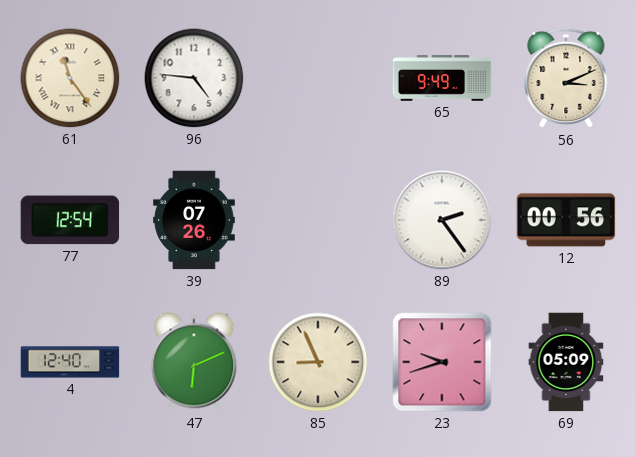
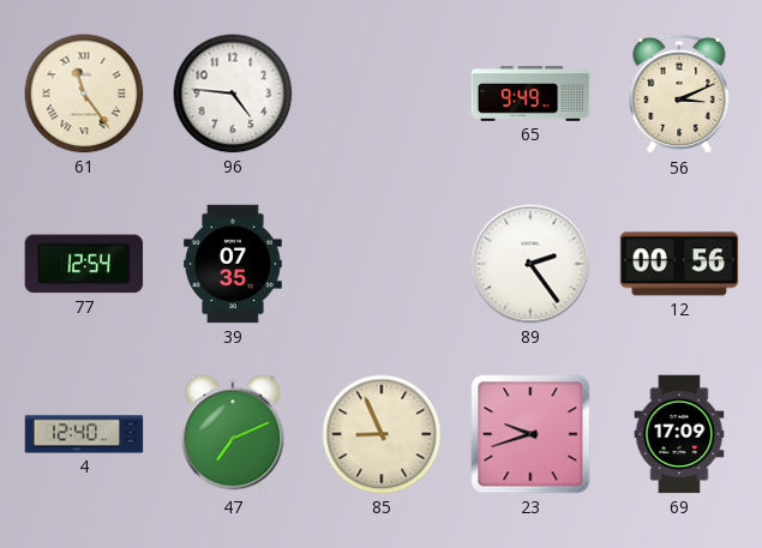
39: 07:26 -> 07:35
47: 6:11 -> 7:11
69: 05:09 -> 17:09
